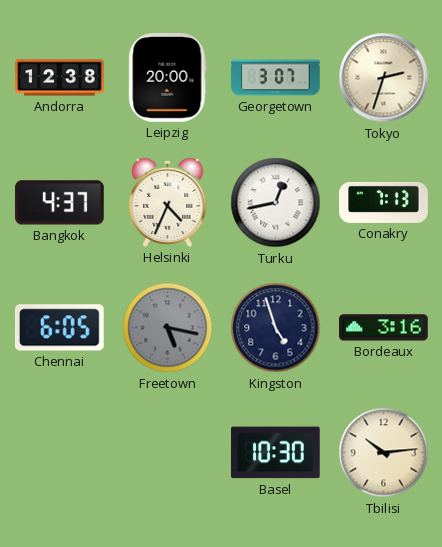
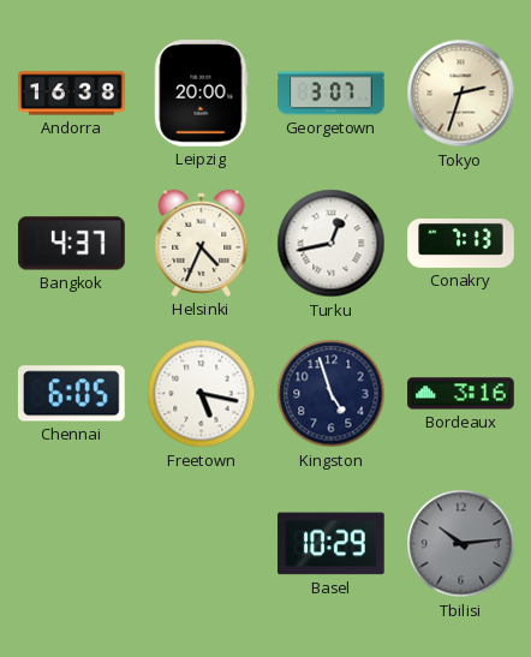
Andorra: 12:38 -> 16:38
Freetown dial: grey -> white
Basel: 10:30 -> 10:29
Tbilisi dial: cream -> grey
